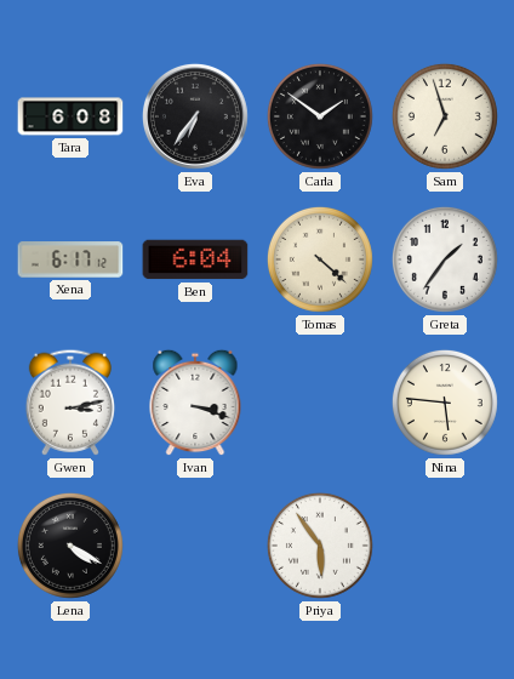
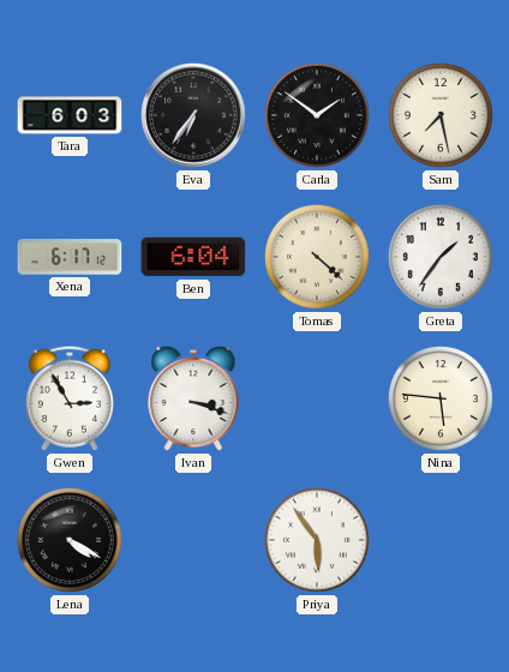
Tara: 6:08 -> 6:03
Sam: 6:57 -> 7:28
Gwen: 3:13 -> 2:55
